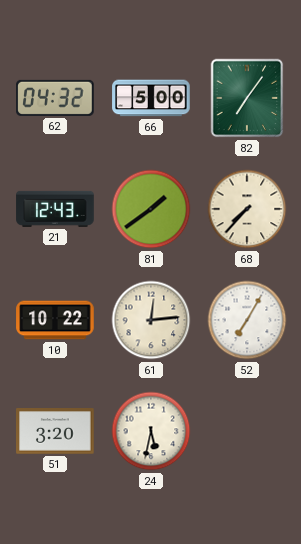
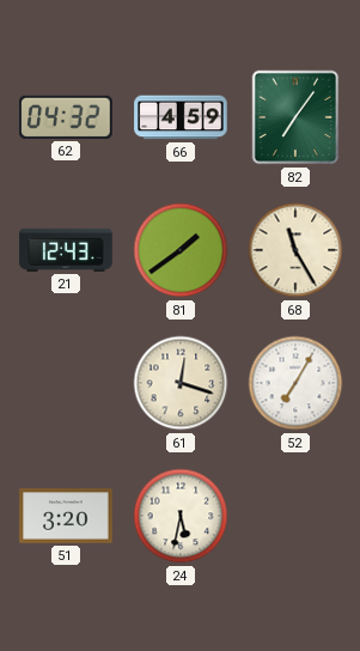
66: 5:00 -> 4:59
68: 7:37 -> 11:25
10: 10:22 -> none
61: 12:14 -> 12:18
